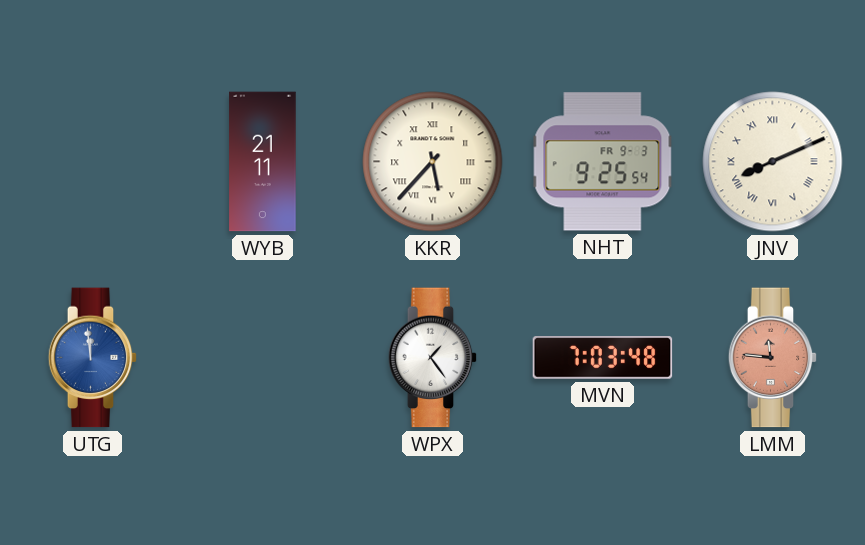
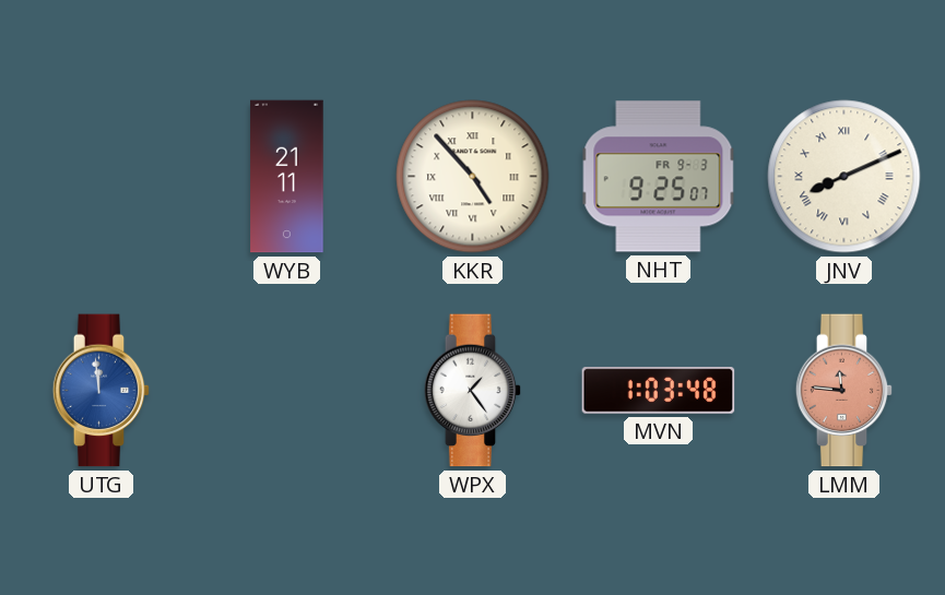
KKR: 5:37 -> 4:53
NHT: 9:25:54 -> 9:25:07
MVN: 7:03 -> 1:03
